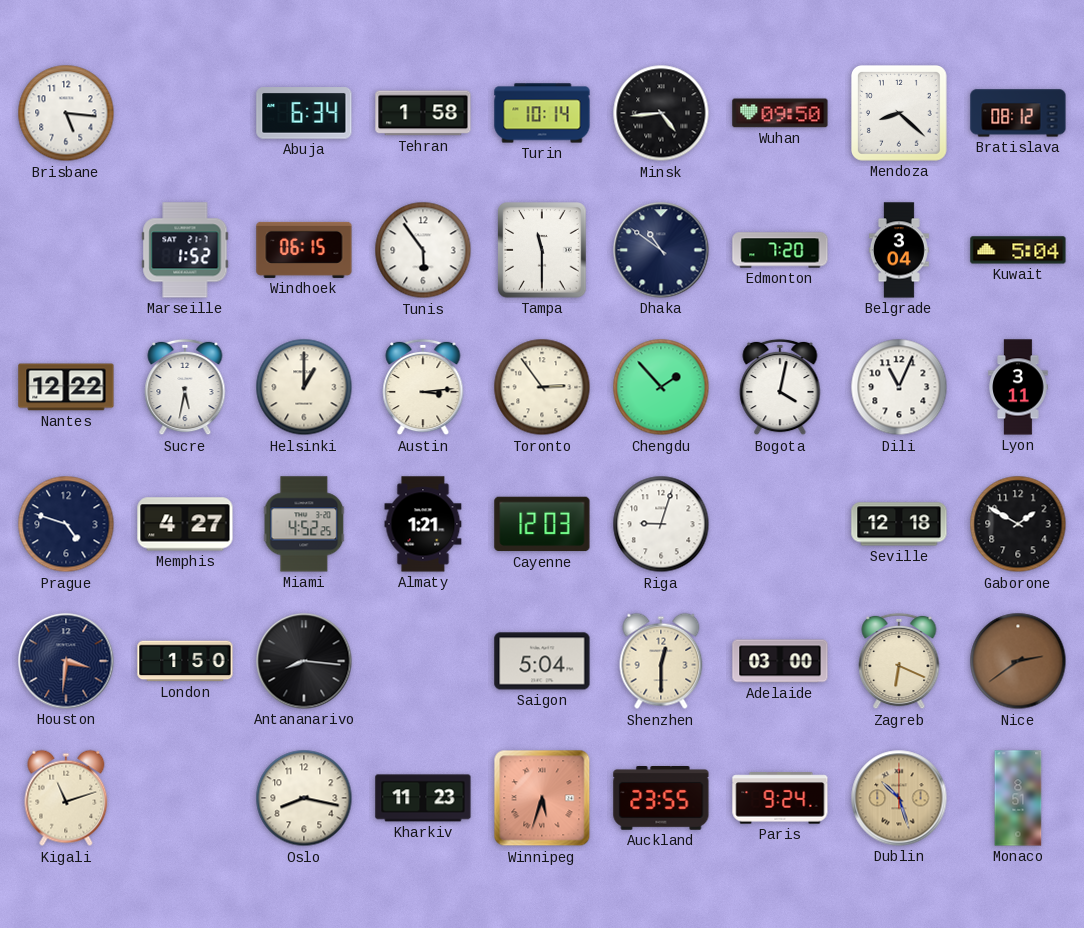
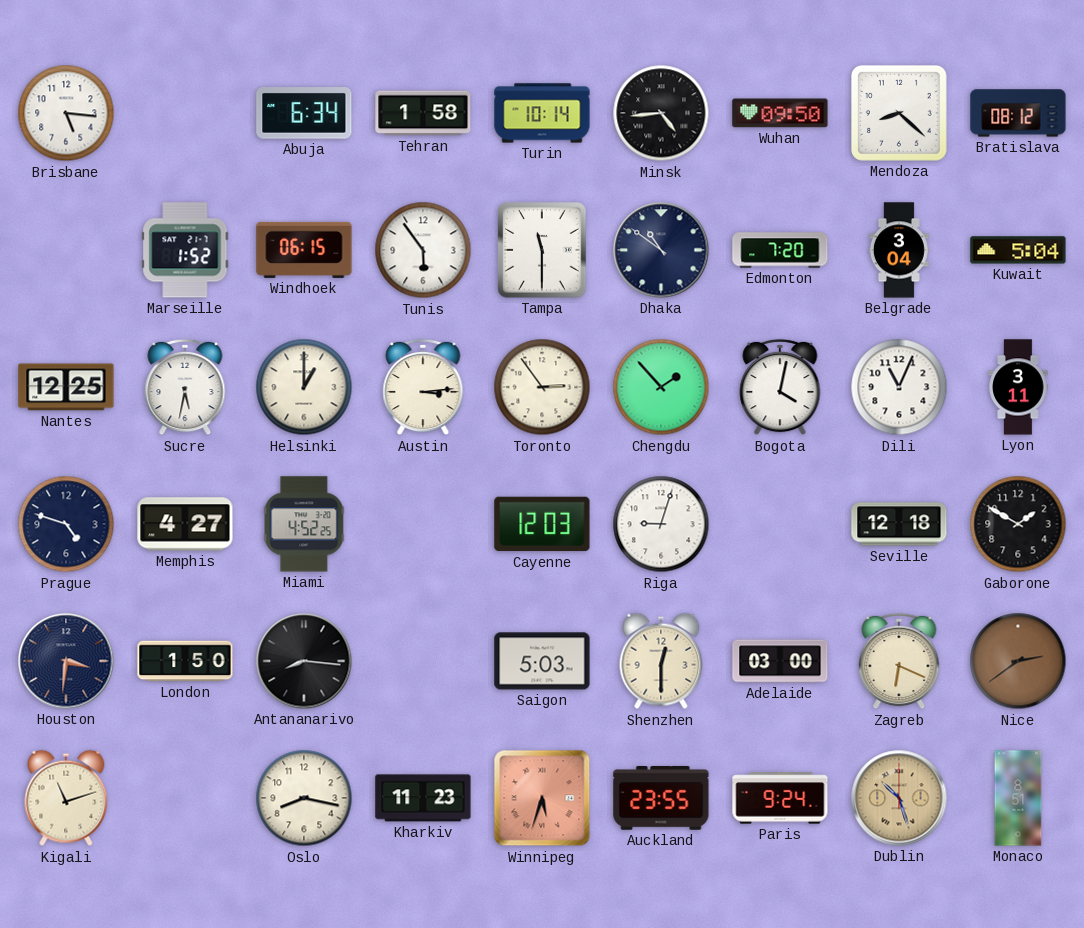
Nantes: 12:22 -> 12:25
Almaty: 1:21 -> none
Saigon: 5:04 -> 5:03
